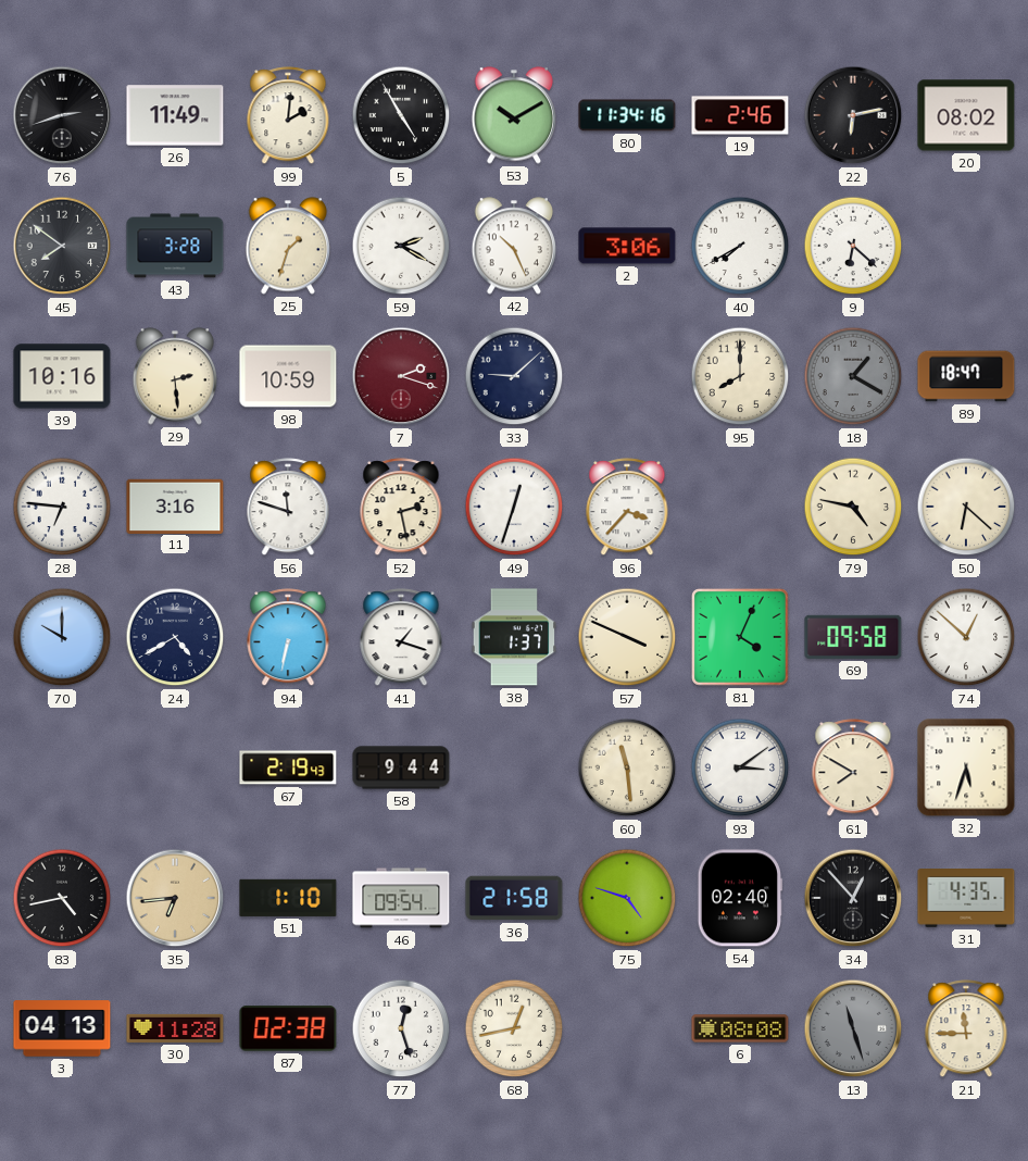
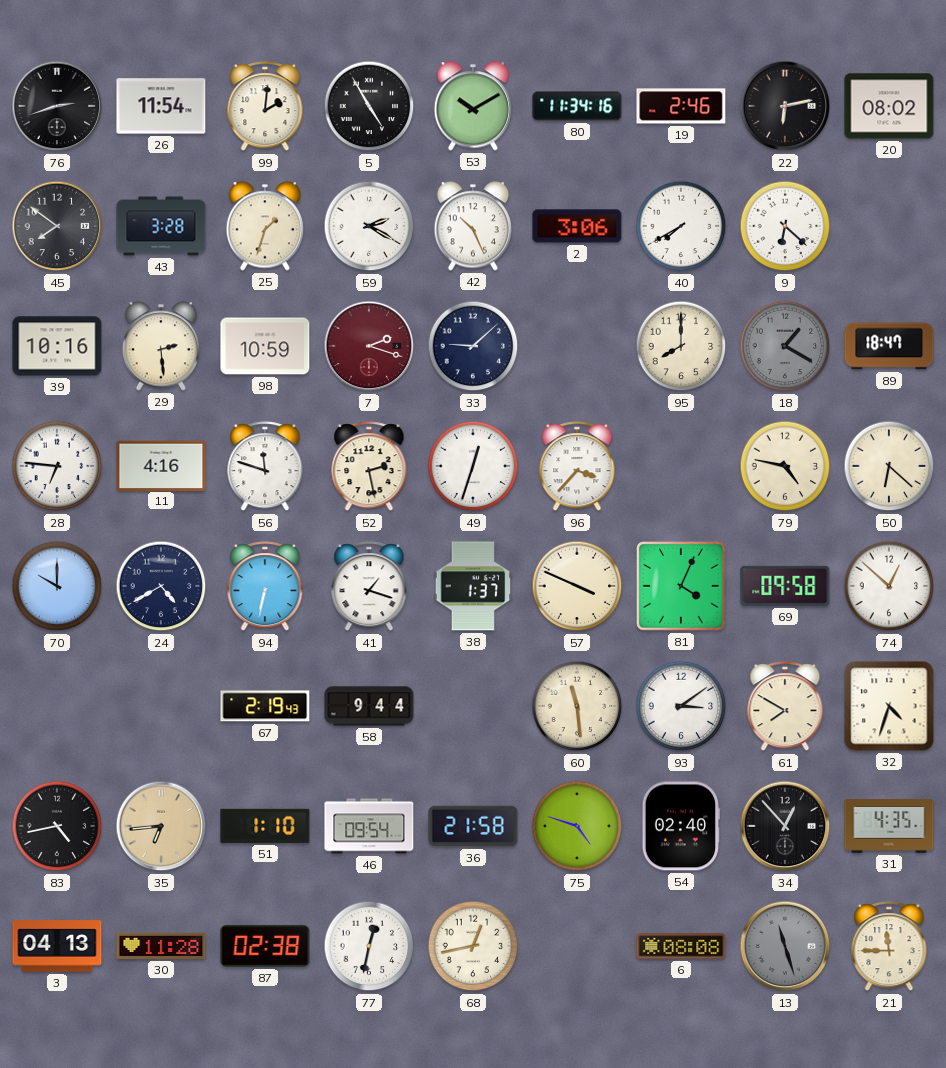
26: 11:49 -> 11:54
11: 3:16 -> 4:16
32: 5:33 -> 4:33
77: 12:27 -> 12:32
